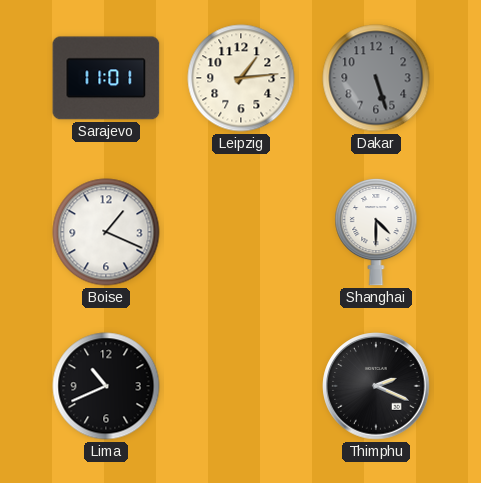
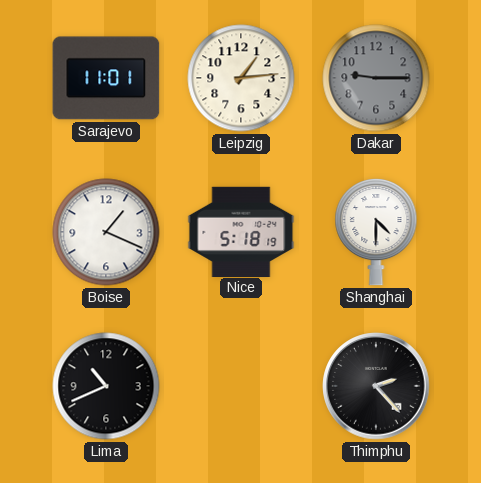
Dakar: 5:27 -> 9:15
Nice: none -> 5:18
Thimphu: 2:19 -> 2:23
